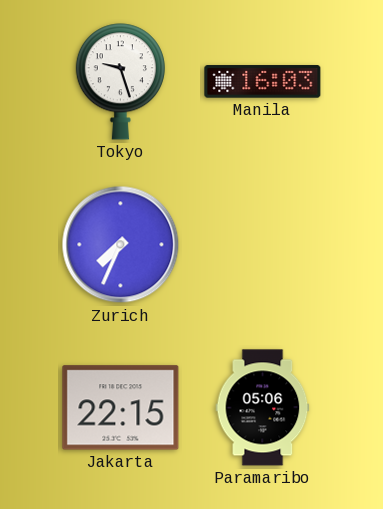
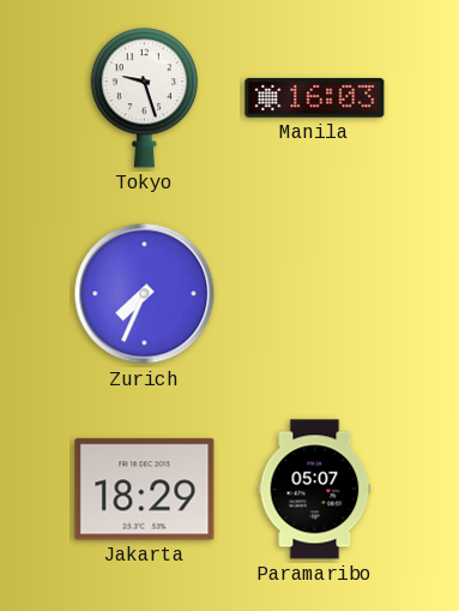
Jakarta: 22:15 -> 18:29
Paramaribo: 05:06 -> 05:07
